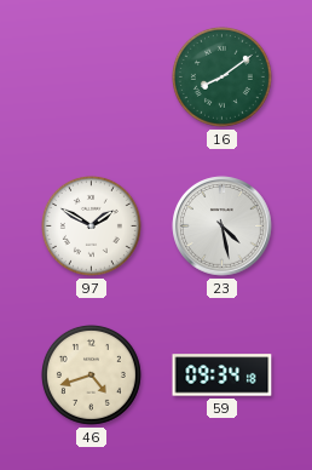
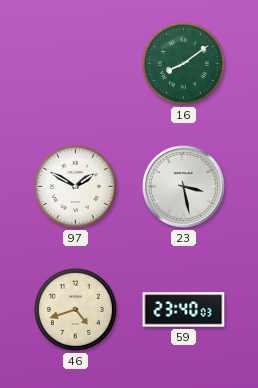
23: 4:28 -> 3:28
59: 09:34 -> 23:40
